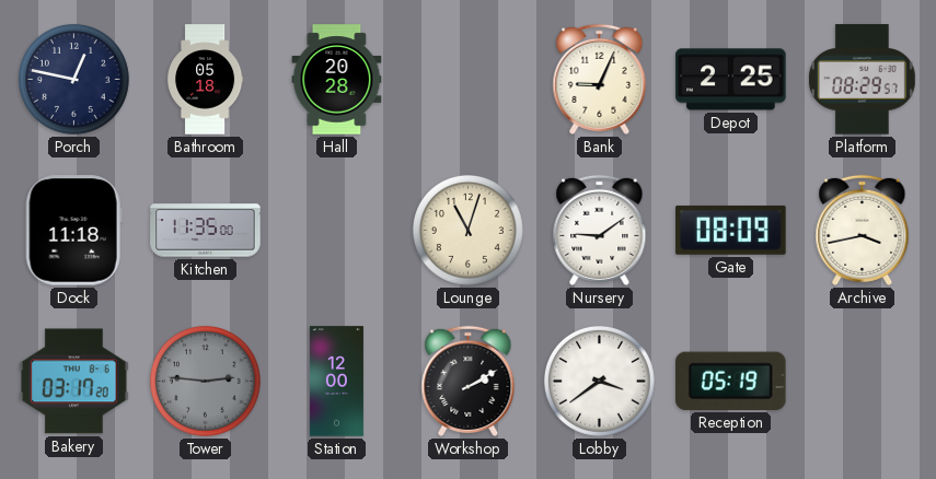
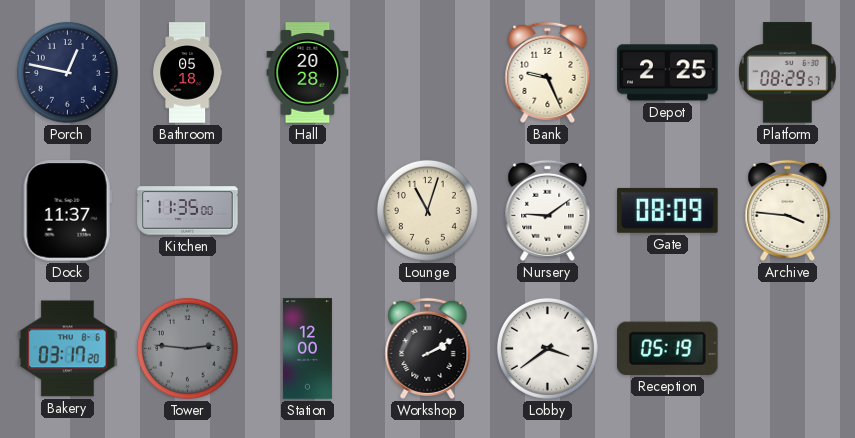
Bank: 9:04 -> 9:26
Dock: 11:18 -> 11:37
Archive: 3:43 -> 3:46
